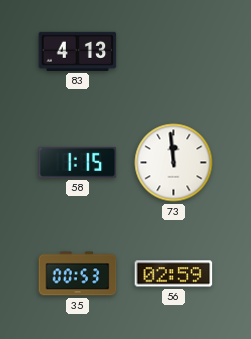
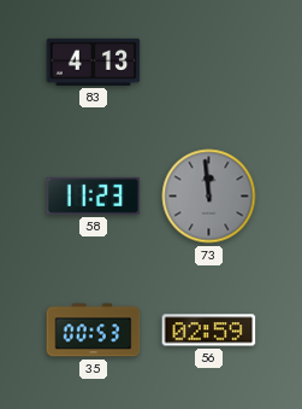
58: 1:15 -> 11:23
73 dial: white -> grey
